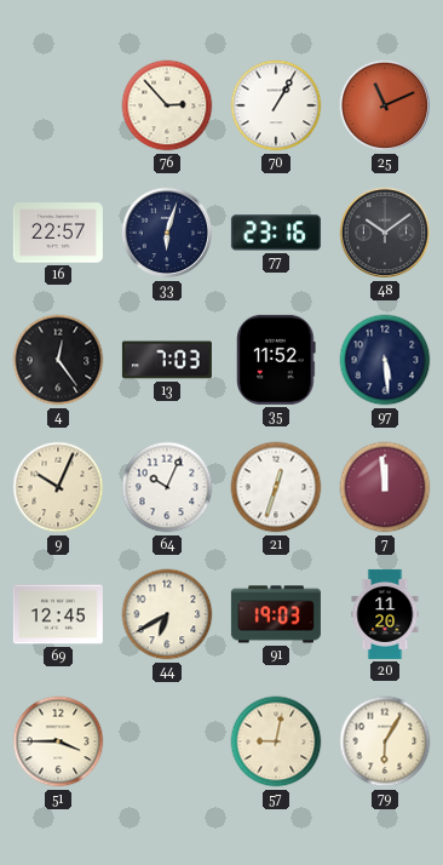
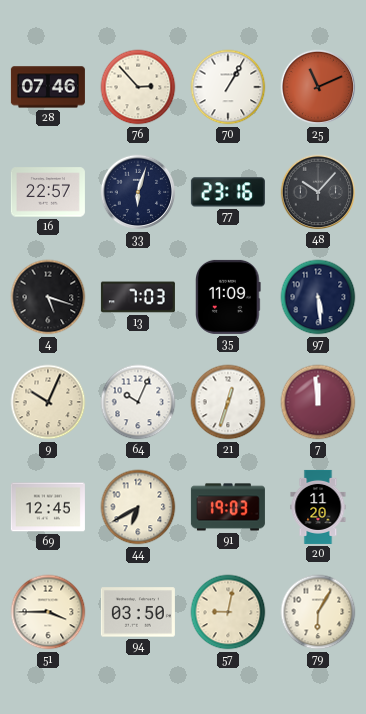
28: none -> 07:46
48: 10:09 -> 10:07
4: 12:24 -> 5:18
35: 11:52 -> 11:09
94: none -> 03:50
